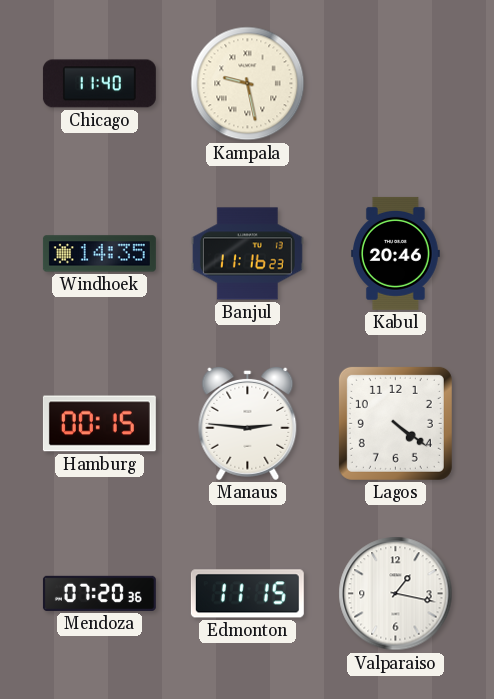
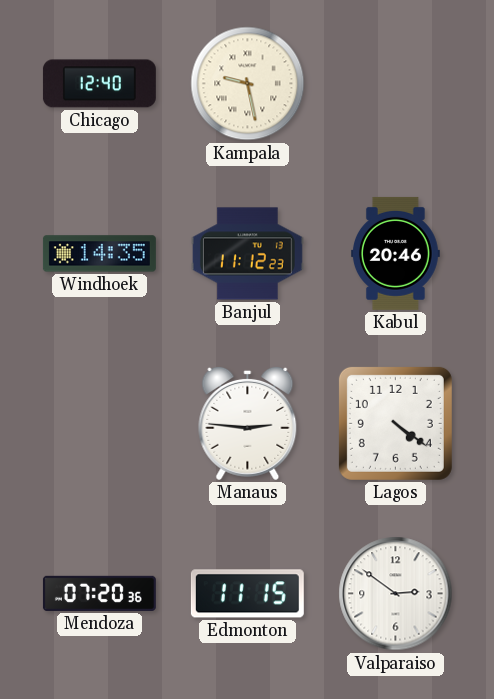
Chicago: 11:40 -> 12:40
Banjul: 11:16 -> 11:12
Hamburg: 00:15 -> none
Valparaiso: 1:17 -> 2:51
